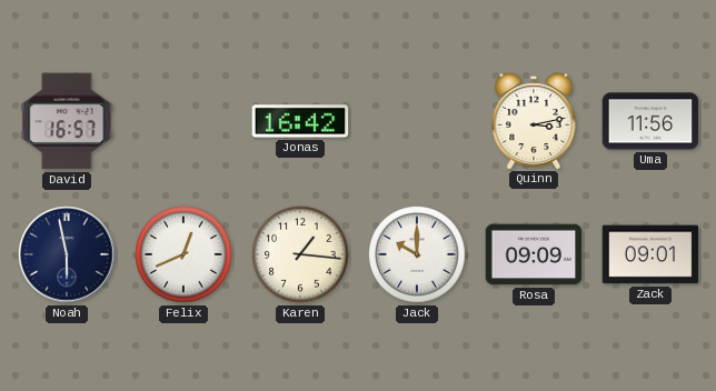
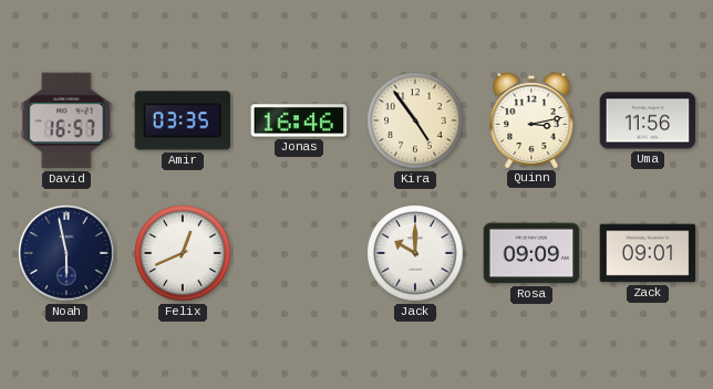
Amir: none -> 03:35
Jonas: 16:42 -> 16:46
Kira: none -> 4:54
Karen: 1:16 -> none
